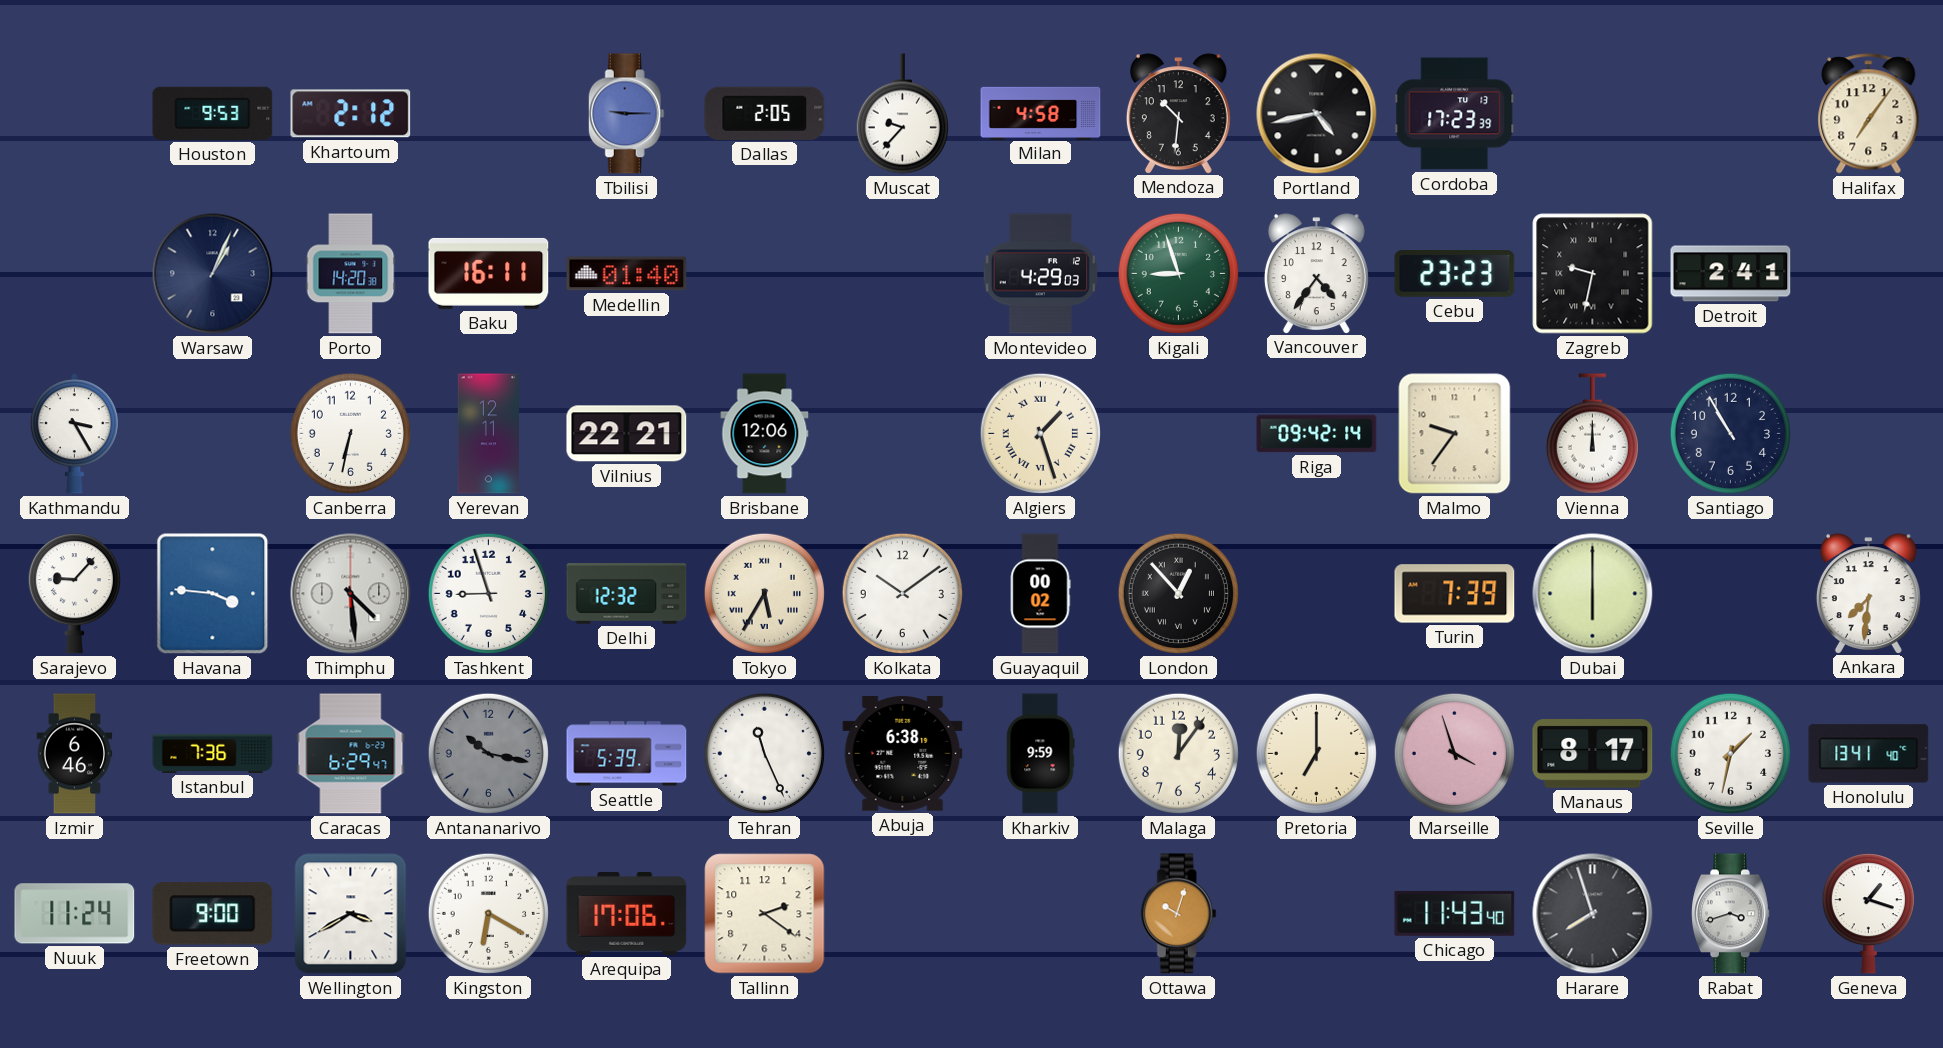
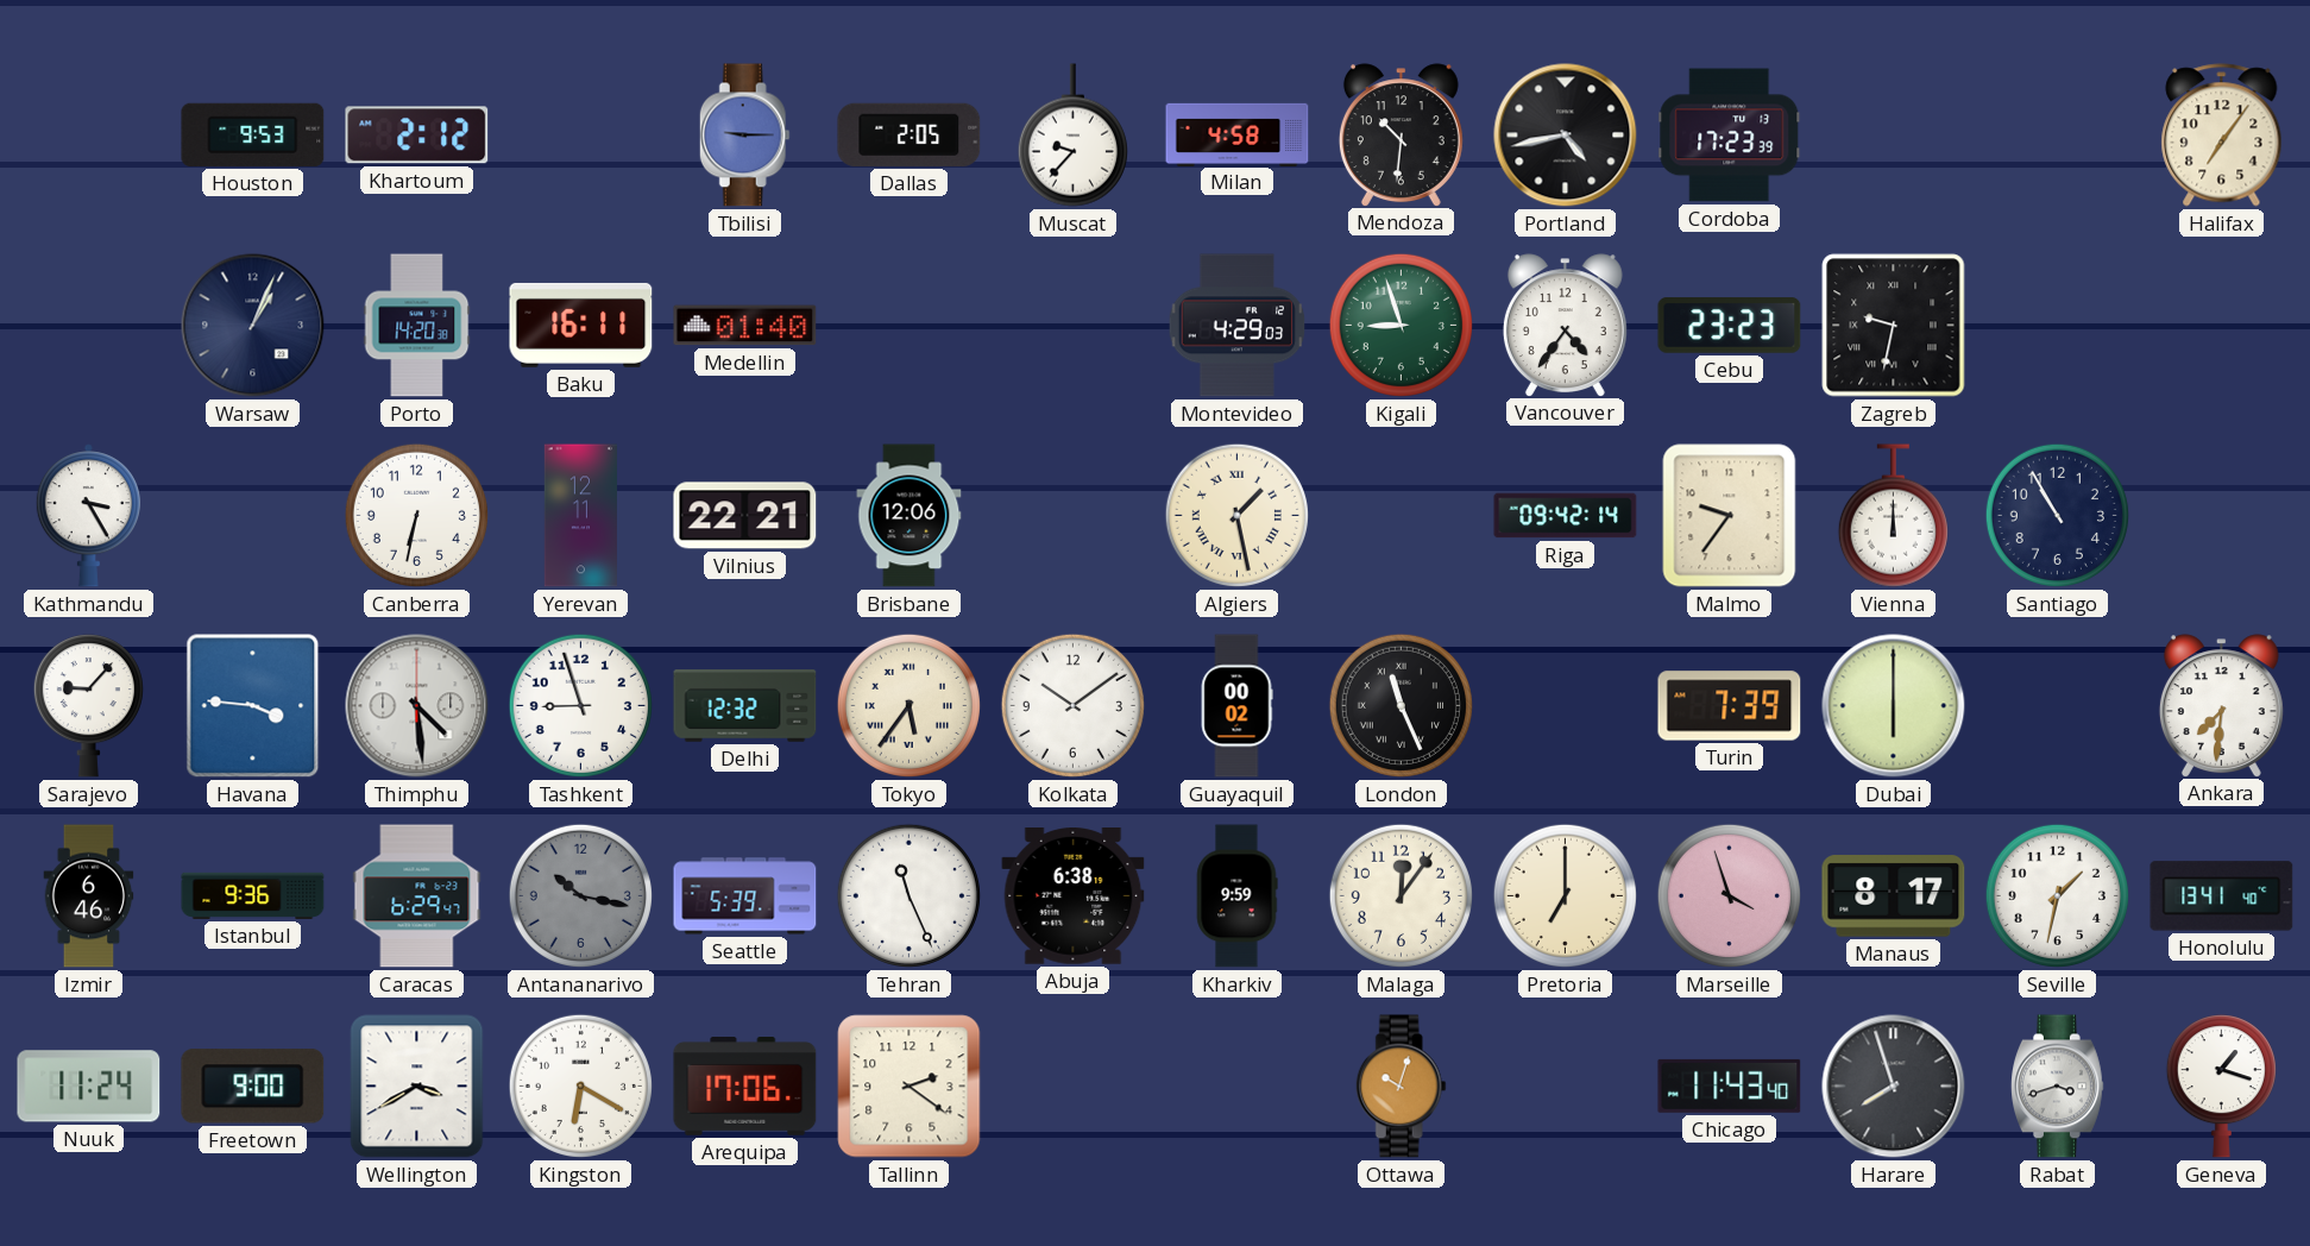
Detroit: 2:41 -> none
Algiers: 1:27 -> 1:28
Tokyo: 5:35 -> 5:36
London: 12:53 -> 11:26
Istanbul: 7:36 -> 9:36
